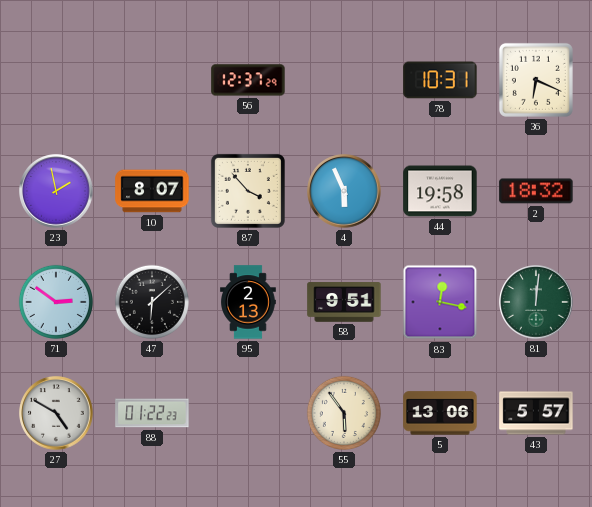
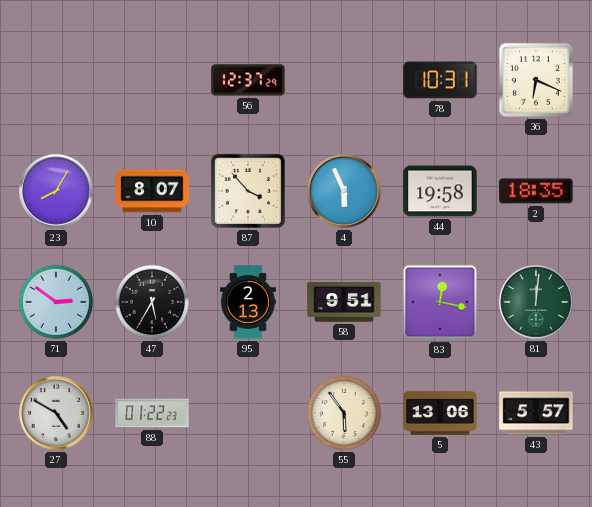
23: 1:58 -> 8:05
2: 18:32 -> 18:35
47: 6:08 -> 5:35
